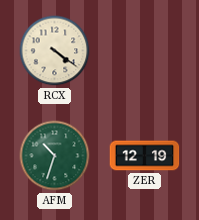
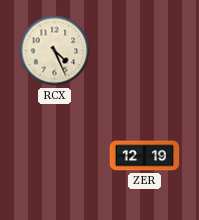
RCX: 4:21 -> 4:26
AFM: 10:33 -> none
